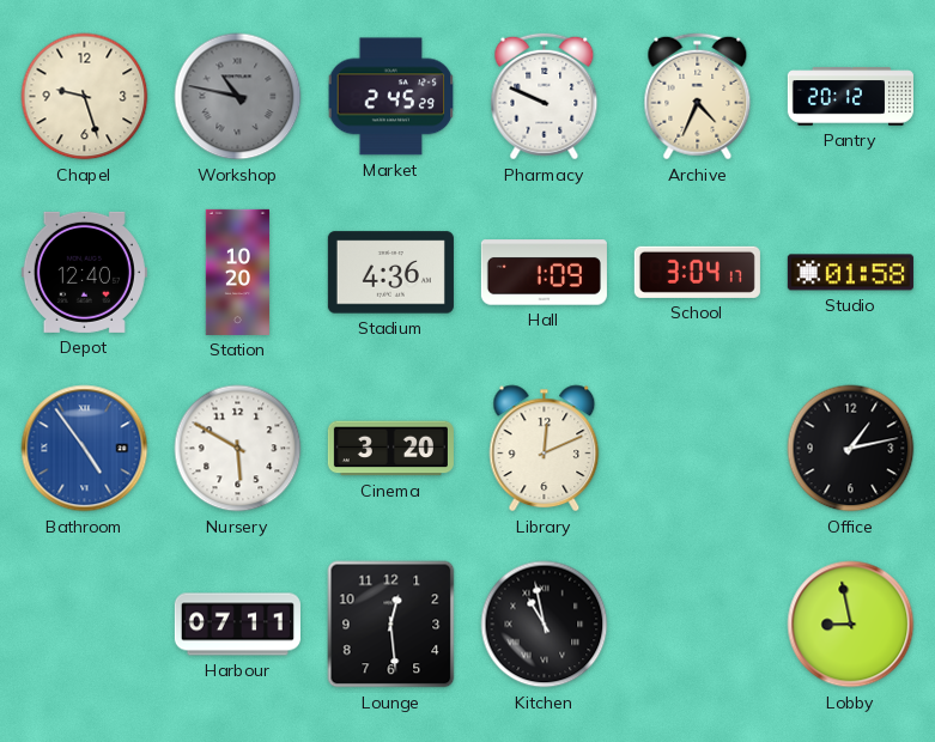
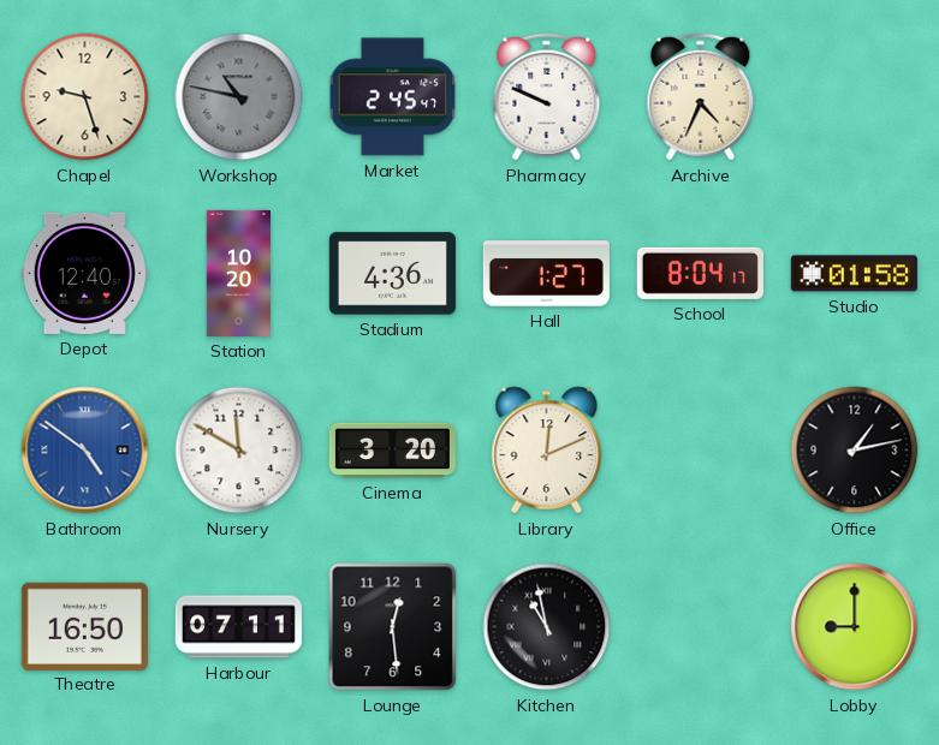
Market: 2:45:29 -> 2:45:47
Pantry: 20:12 -> none
Hall: 1:09 -> 1:27
School: 3:04 -> 8:04
Bathroom: 4:54 -> 4:51
Nursery: 5:50 -> 11:50
Theatre: none -> 16:50
Lobby: 8:58 -> 9:00
